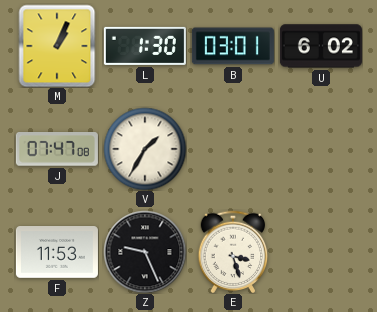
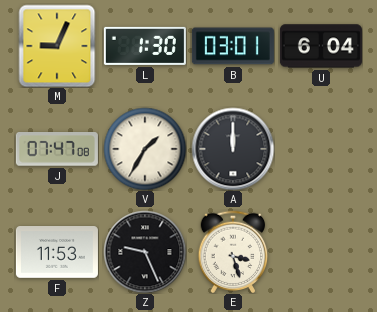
M: 1:04 -> 9:04
U: 6:02 -> 6:04
A: none -> 12:00
